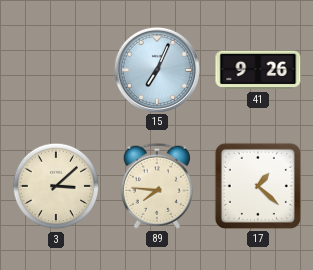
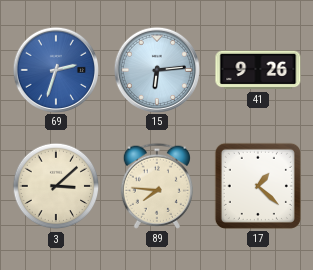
69: none -> 2:33
15: 7:04 -> 6:14
